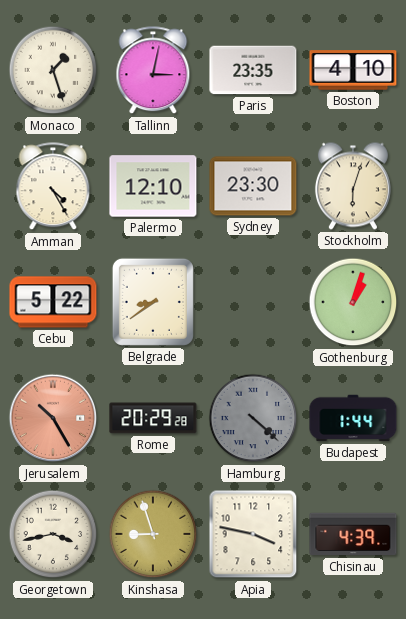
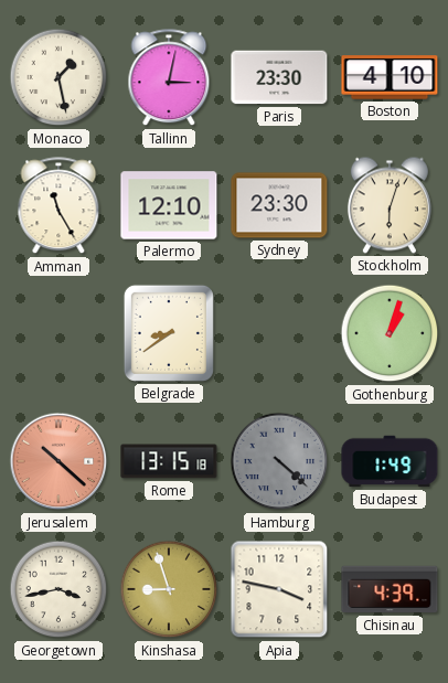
Monaco: 1:27 -> 1:28
Paris: 23:35 -> 23:30
Amman: 4:25 -> 11:25
Cebu: 5:22 -> none
Jerusalem: 10:25 -> 10:22
Rome: 20:29 -> 13:15
Budapest: 1:44 -> 1:49
